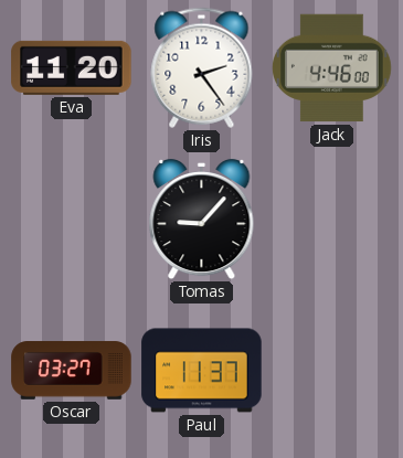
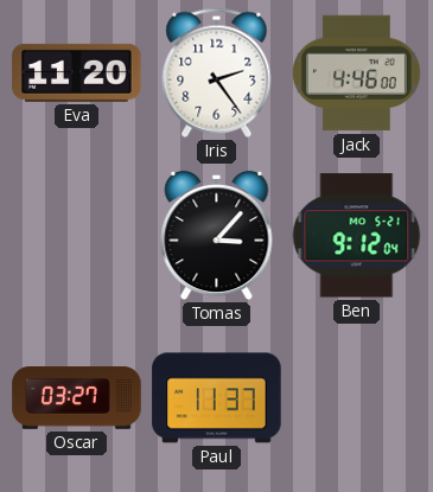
Tomas: 9:07 -> 3:07
Ben: none -> 9:12
